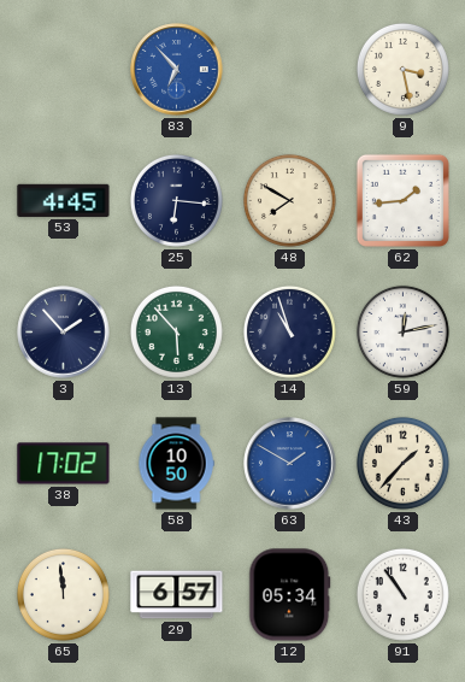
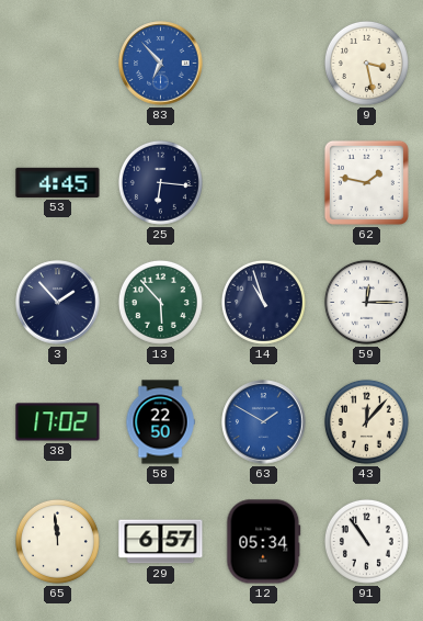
48: 7:50 -> none
62: 1:44 -> 1:47
59: 12:13 -> 12:15
58: 10:50 -> 22:50
43: 1:37 -> 12:07
